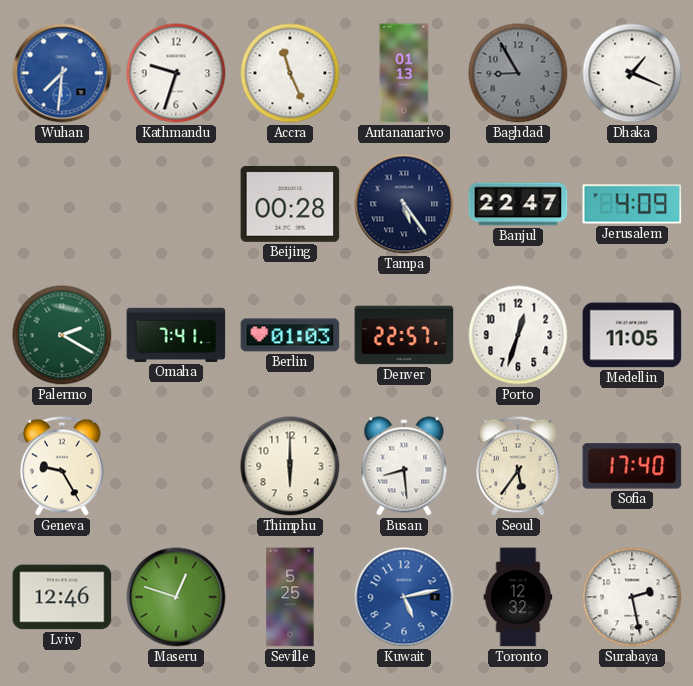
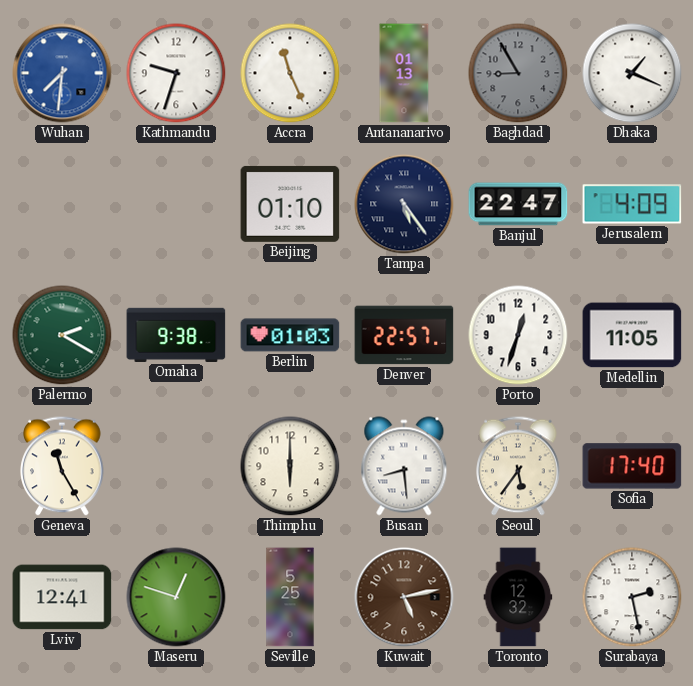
Beijing: 00:28 -> 01:10
Omaha: 7:41 -> 9:38
Geneva: 9:25 -> 11:25
Lviv: 12:46 -> 12:41
Kuwait dial: blue -> brown
